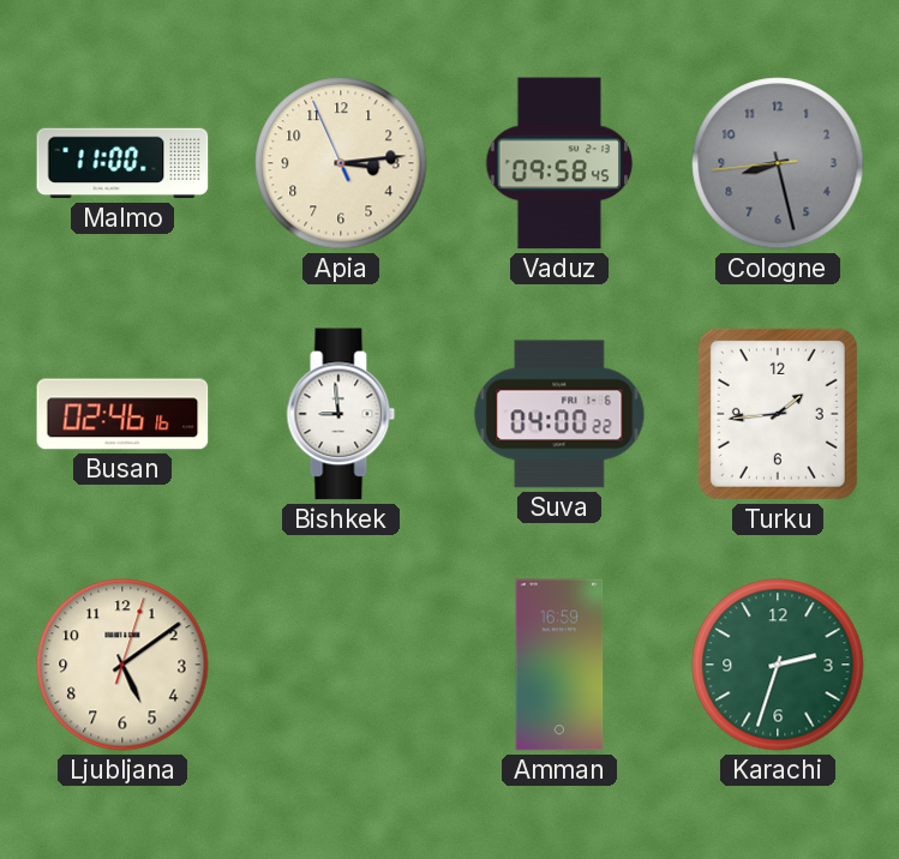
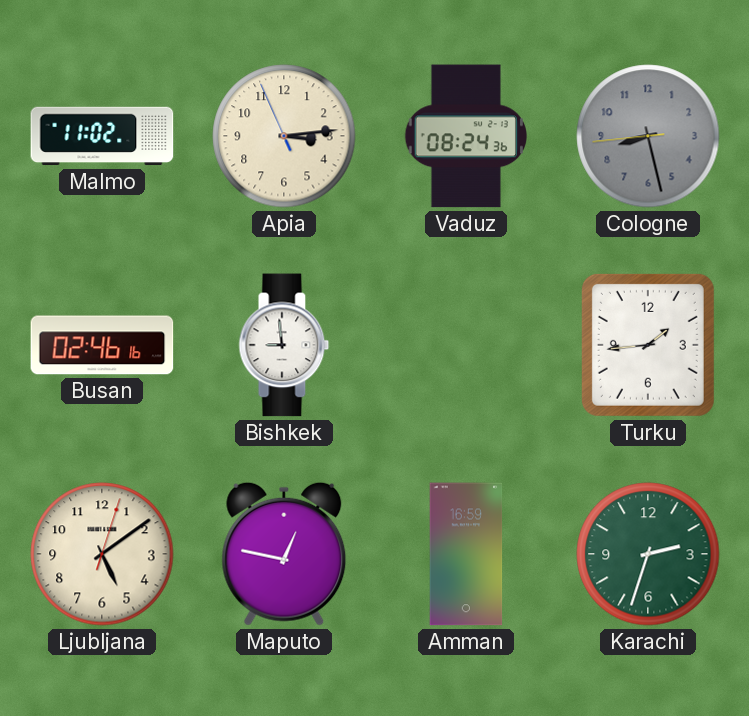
Malmo: 11:00 -> 11:02
Vaduz: 09:58 -> 08:24
Suva: 04:00 -> none
Maputo: none -> 12:47
